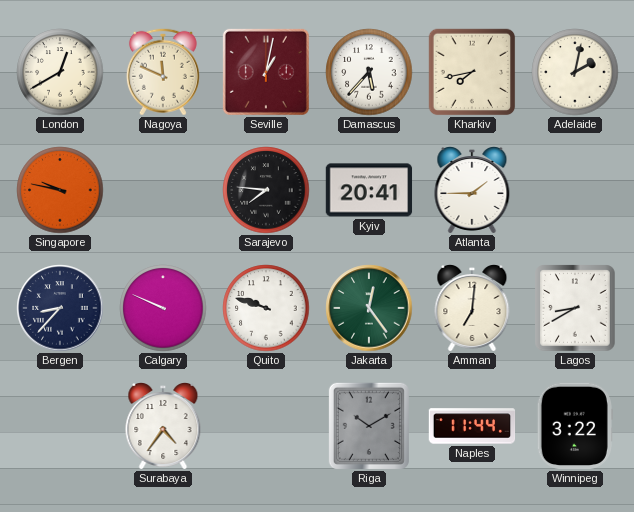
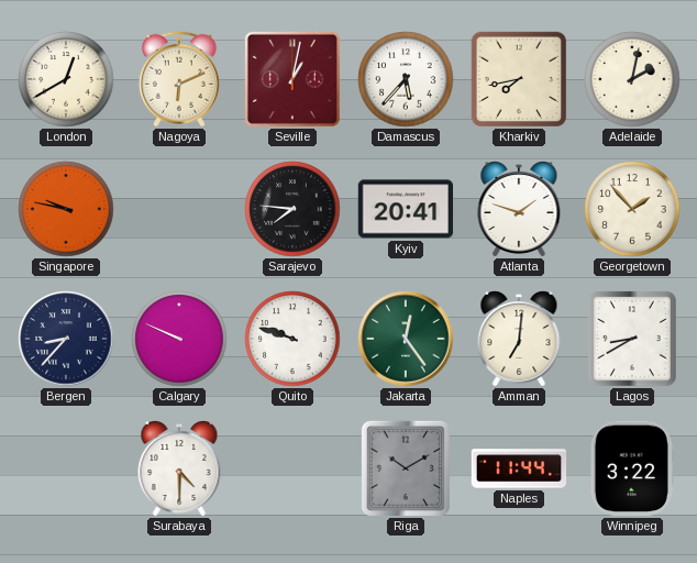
Nagoya: 11:49 -> 6:11
Atlanta: 1:45 -> 1:48
Georgetown: none -> 1:53
Surabaya: 4:36 -> 4:30
